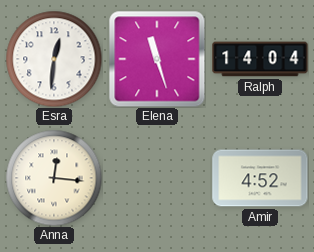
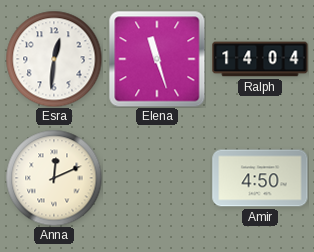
Anna: 12:16 -> 12:11
Amir: 4:52 -> 4:50
